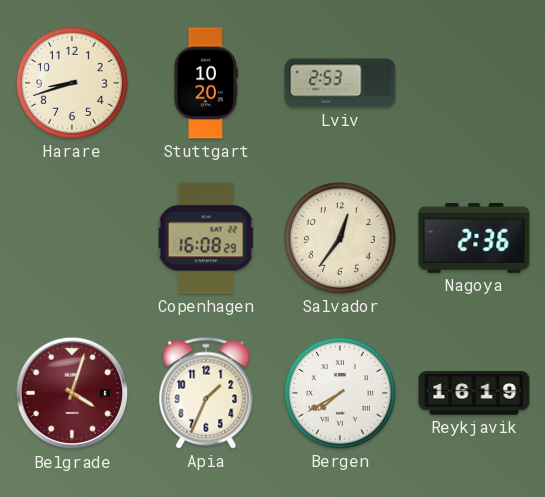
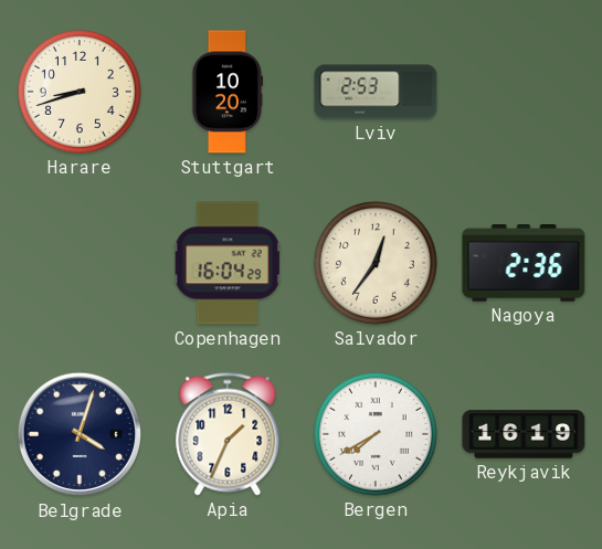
Copenhagen: 16:08 -> 16:04
Belgrade dial: burgundy -> navy
